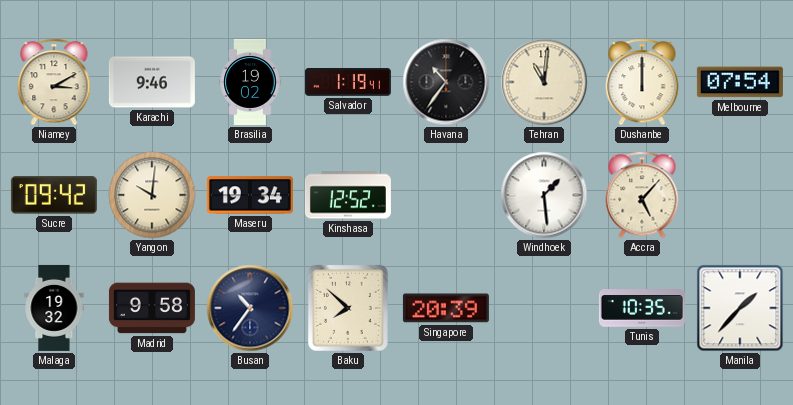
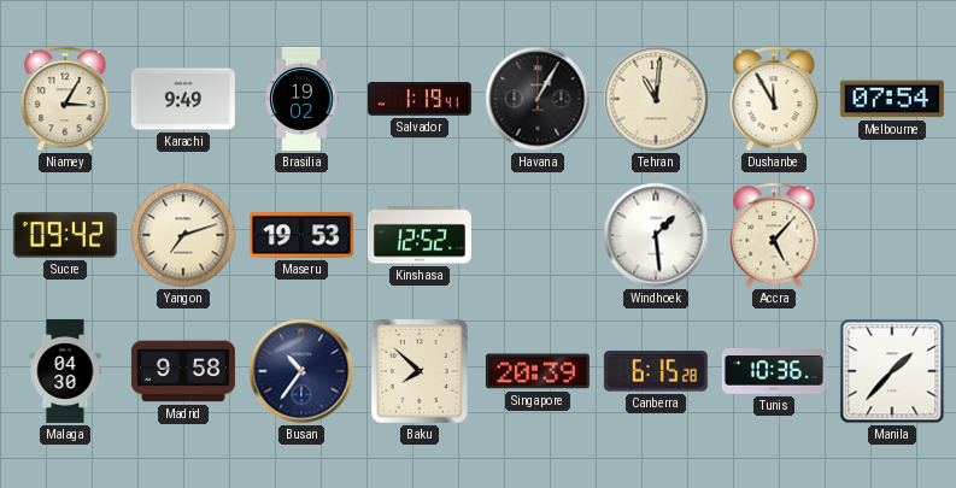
Niamey: 3:10 -> 3:05
Karachi: 9:46 -> 9:49
Havana: 10:36 -> 1:05
Dushanbe: 12:00 -> 11:55
Yangon: 10:01 -> 7:12
Maseru: 19:34 -> 19:53
Malaga: 19:32 -> 04:30
Canberra: none -> 6:15
Tunis: 10:35 -> 10:36
